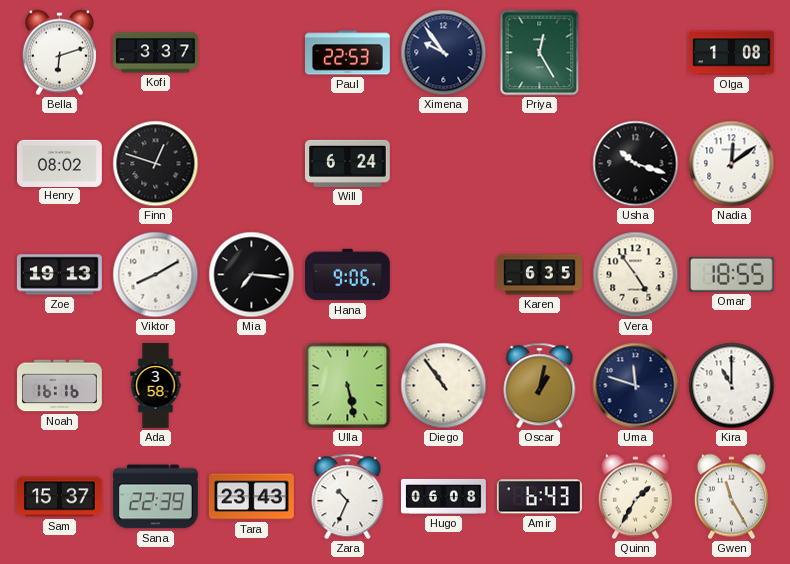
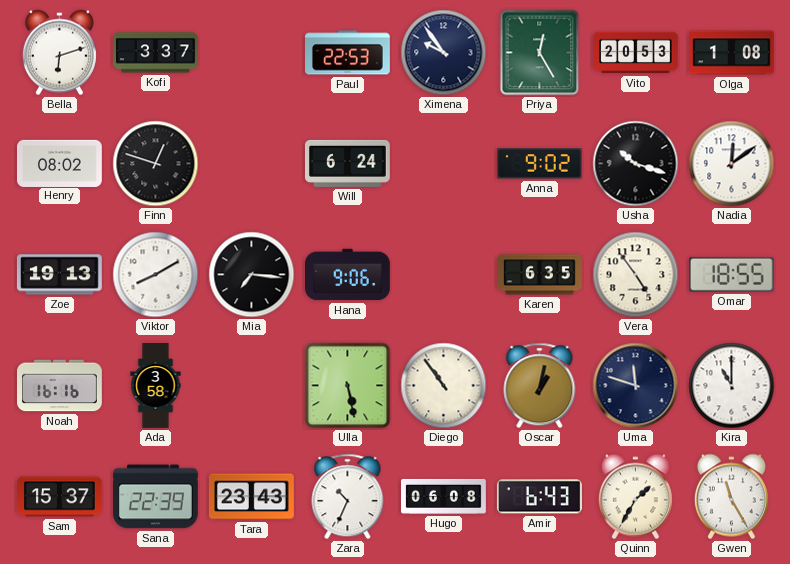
Vito: none -> 20:53
Anna: none -> 9:02
